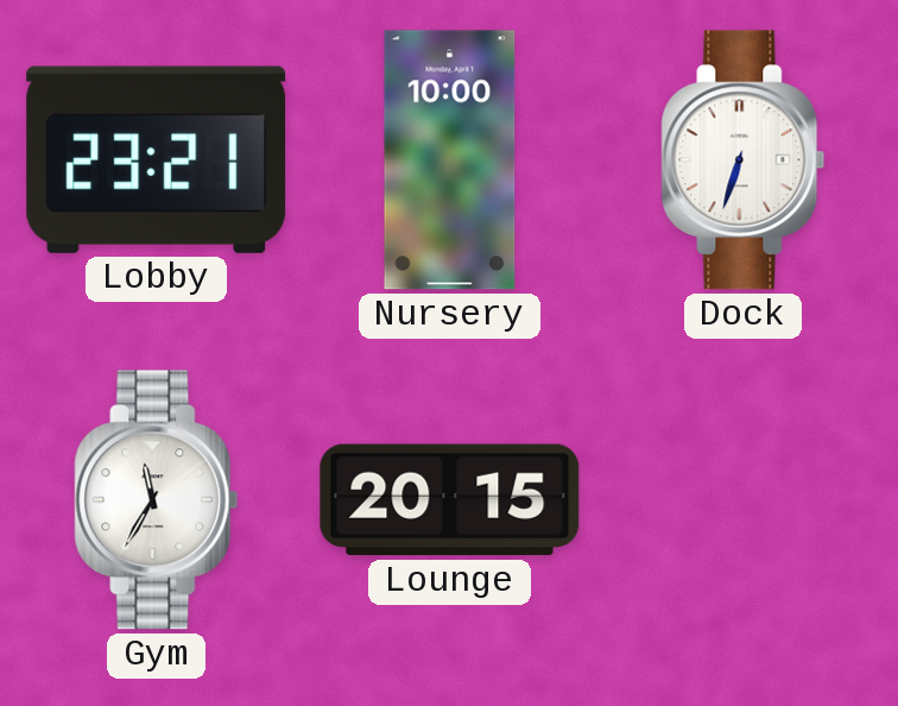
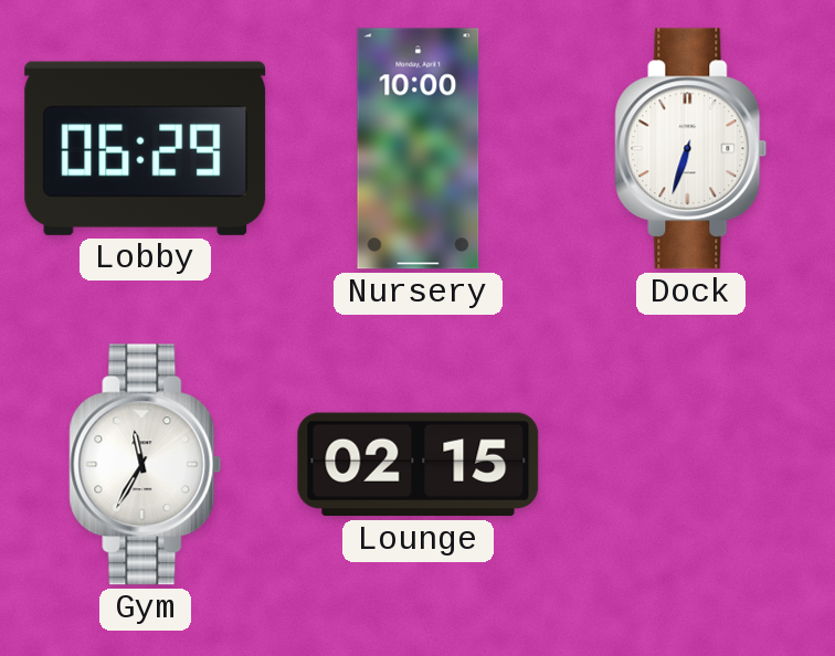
Lobby: 23:21 -> 06:29
Lounge: 20:15 -> 02:15
